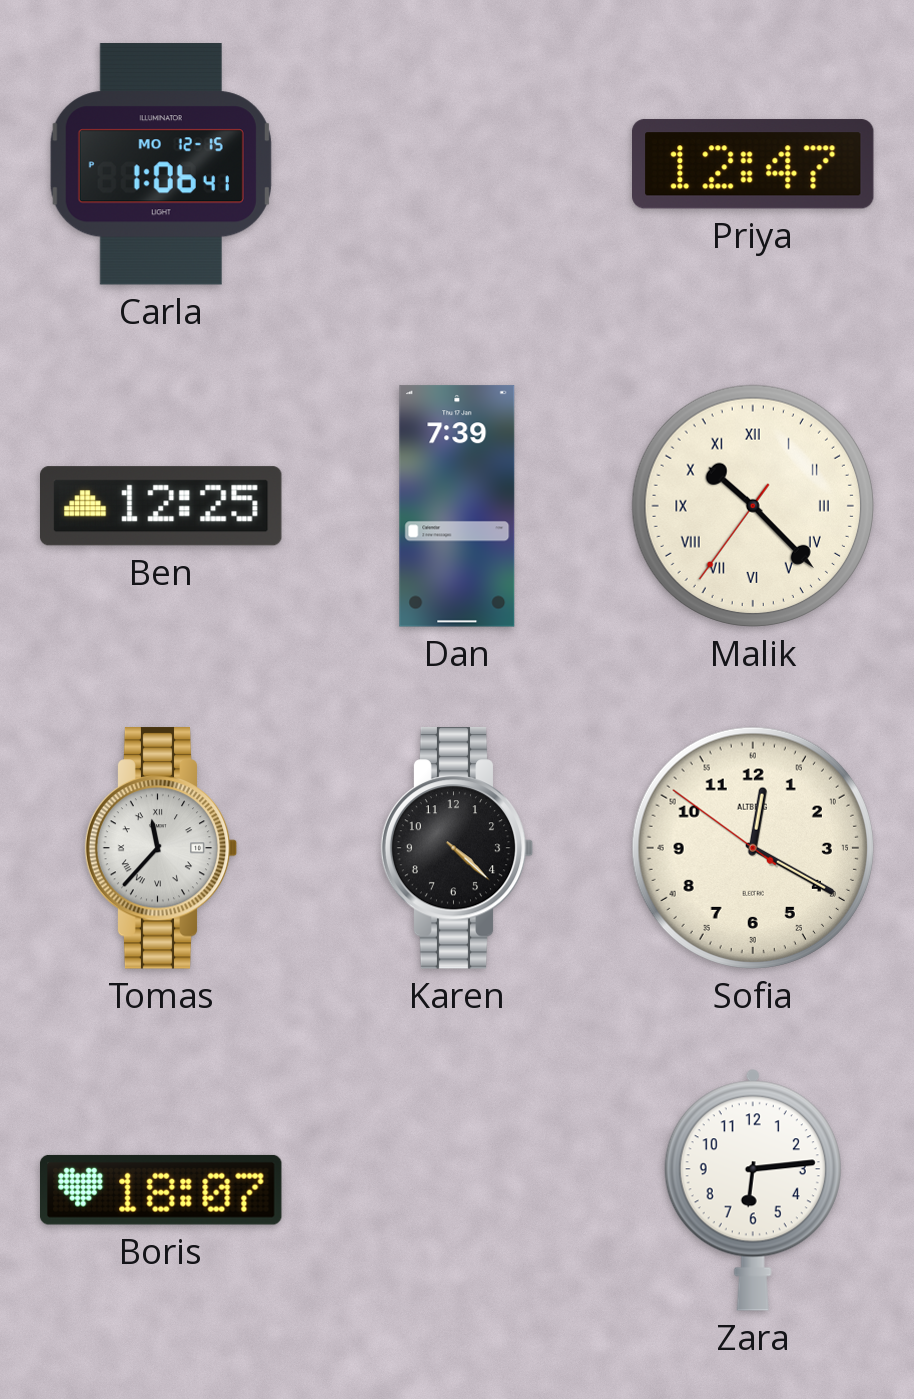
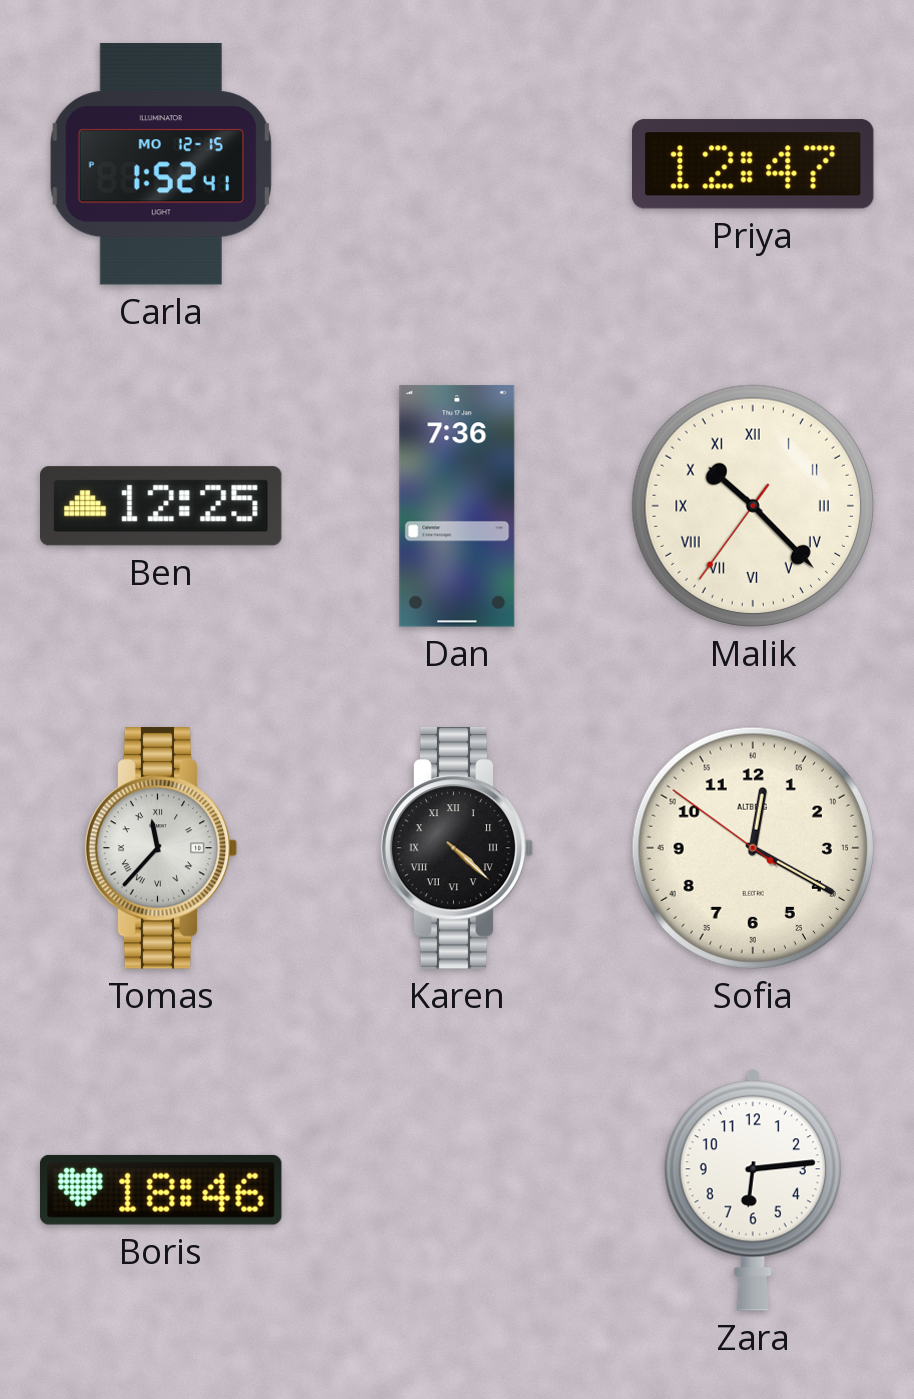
Carla: 1:06 -> 1:52
Dan: 7:39 -> 7:36
Karen numerals: Arabic -> Roman
Boris: 18:07 -> 18:46
